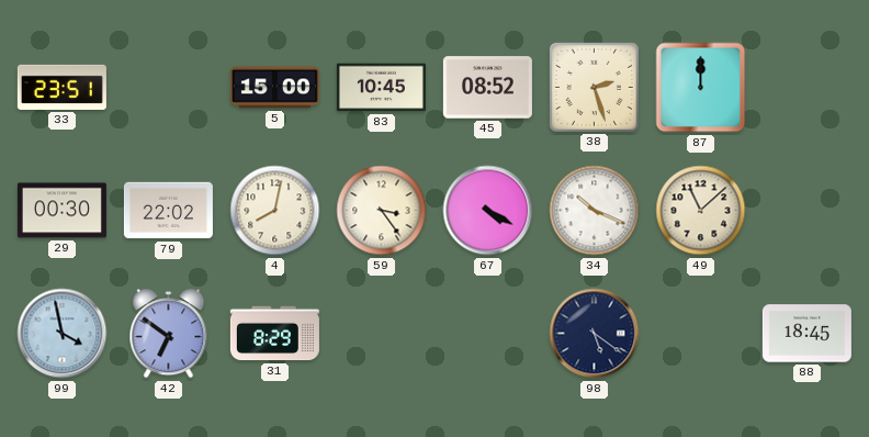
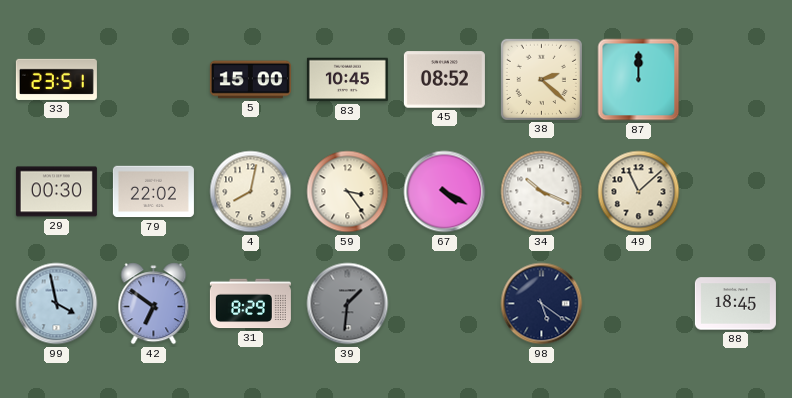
38: 2:27 -> 2:22
39: none -> 1:31
